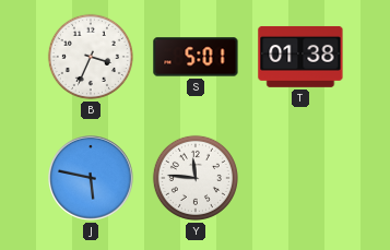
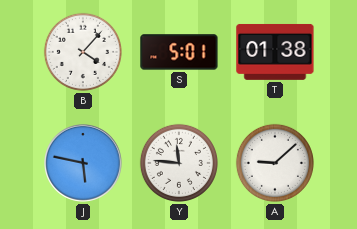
B: 3:34 -> 4:07
A: none -> 9:08
